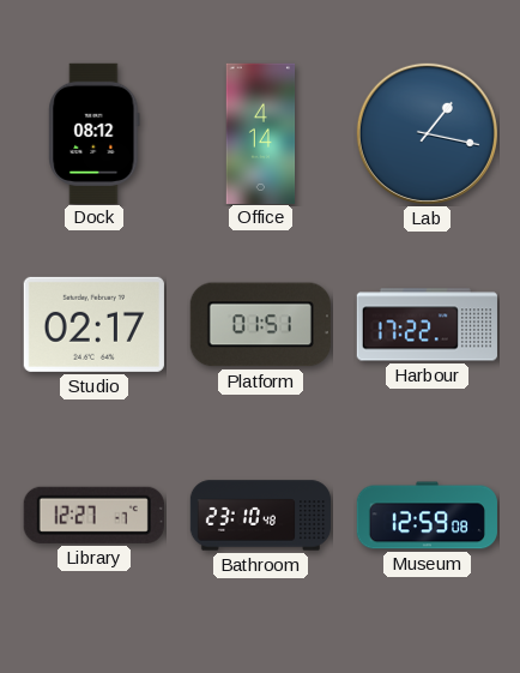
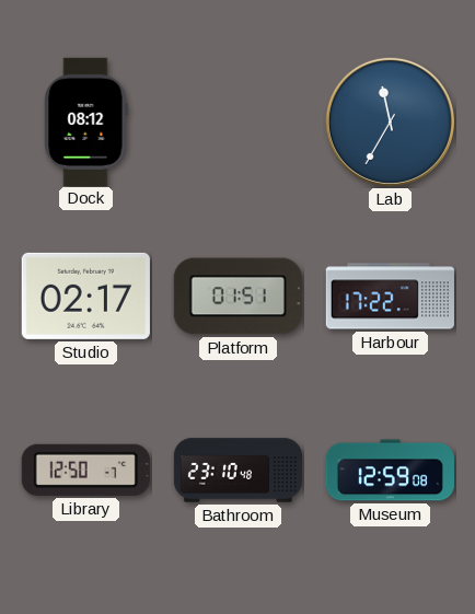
Office: 4:14 -> none
Lab: 1:17 -> 11:35
Library: 12:27 -> 12:50
